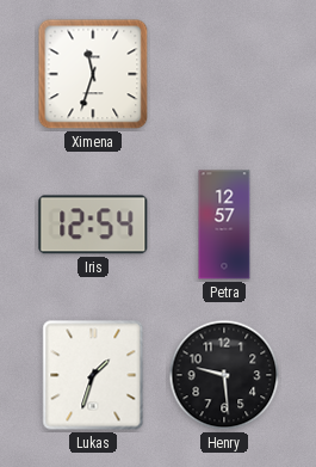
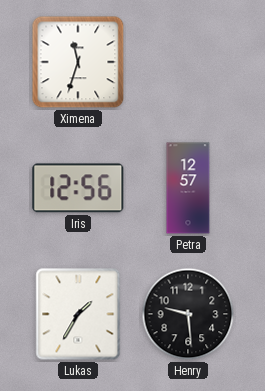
Iris: 12:54 -> 12:56
Lukas: 1:33 -> 1:35
